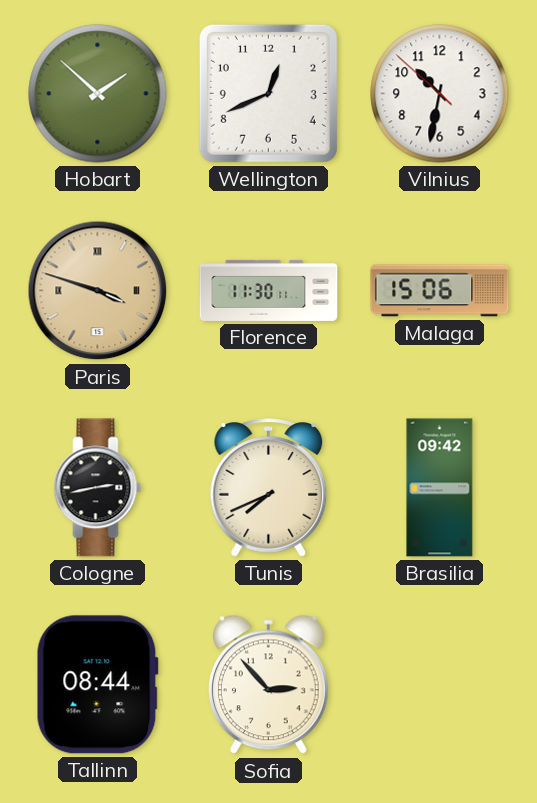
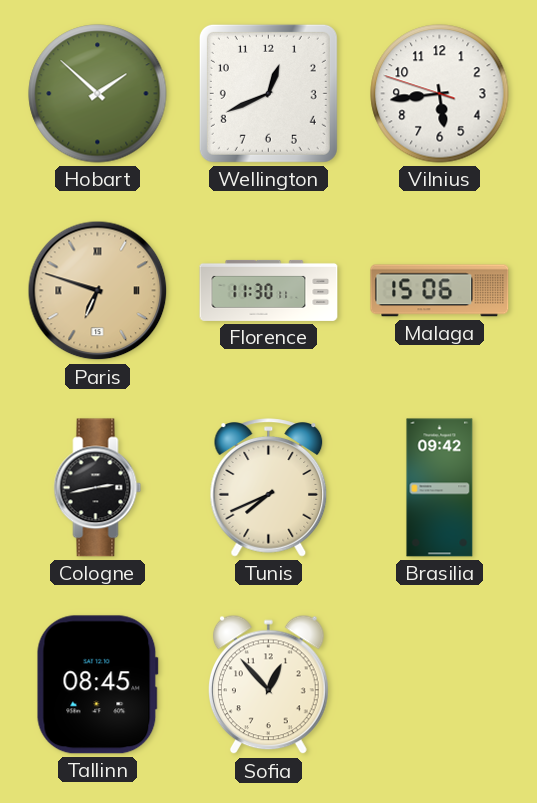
Vilnius: 10:31 -> 5:43
Paris: 3:48 -> 6:48
Tallinn: 08:44 -> 08:45
Sofia: 2:53 -> 12:53
